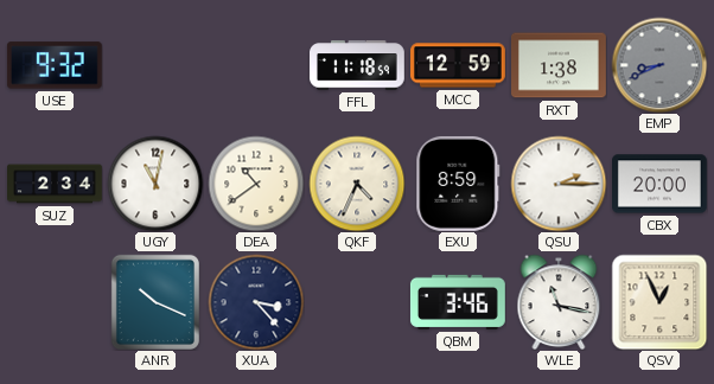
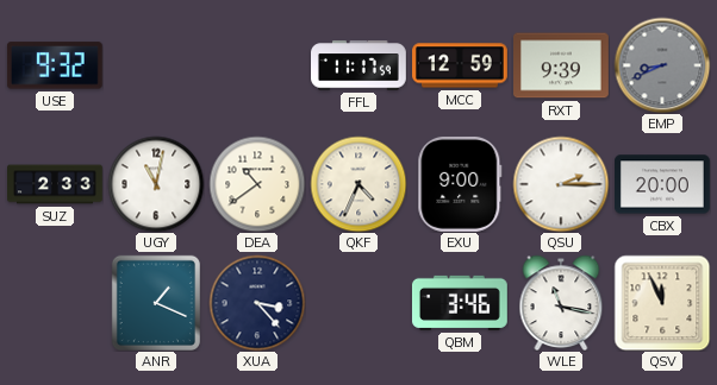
FFL: 11:18 -> 11:17
RXT: 1:38 -> 9:39
SUZ: 2:34 -> 2:33
EXU: 8:59 -> 9:00
ANR: 10:19 -> 1:19
QSV: 12:56 -> 11:56
